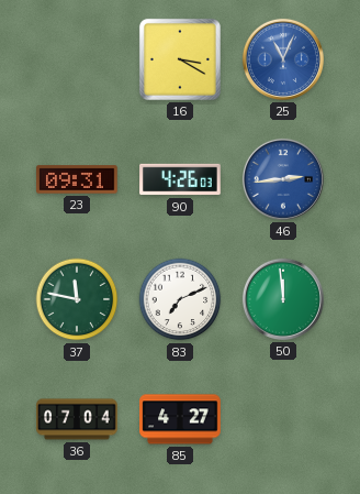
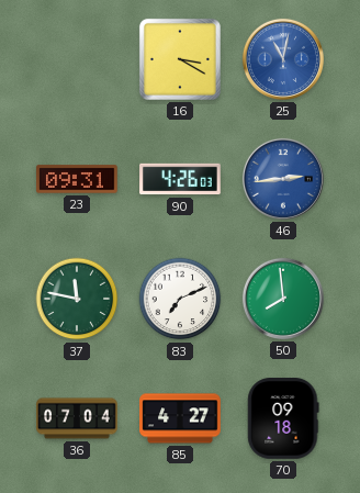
25: 11:04 -> 11:02
50: 11:59 -> 7:59
70: none -> 09:18
